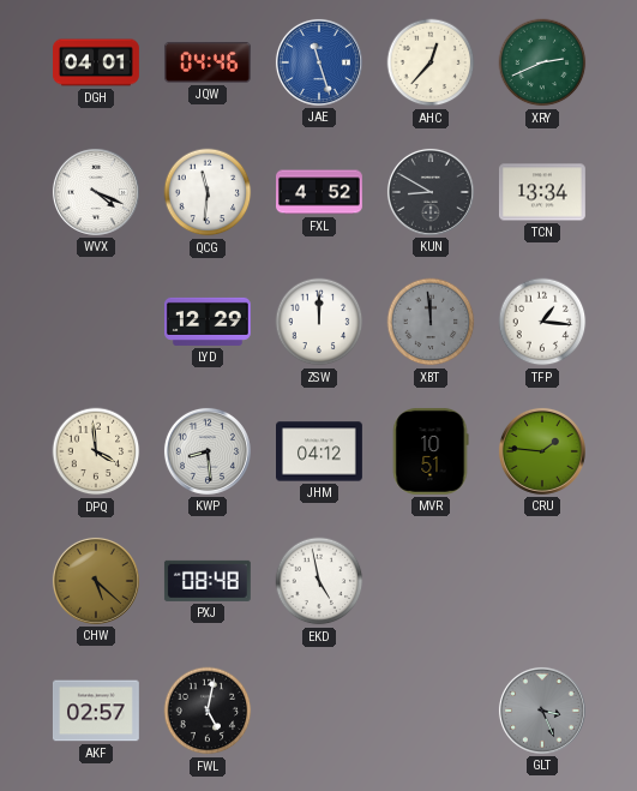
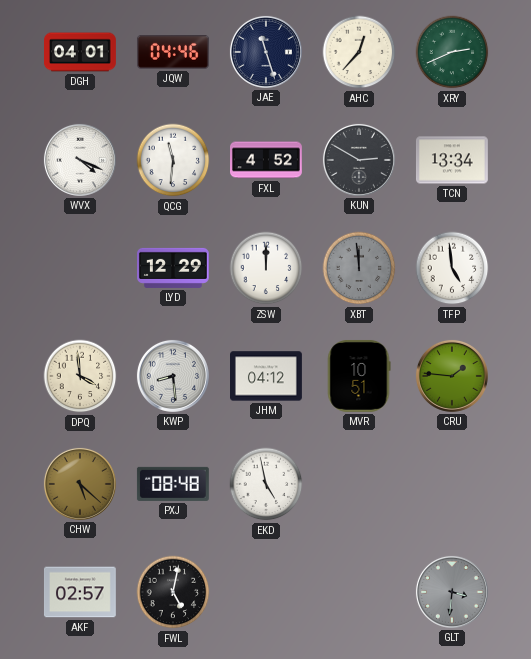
JAE dial: blue -> navy
KUN: 8:50 -> 2:50
TFP: 1:16 -> 4:59
GLT: 3:26 -> 3:31
